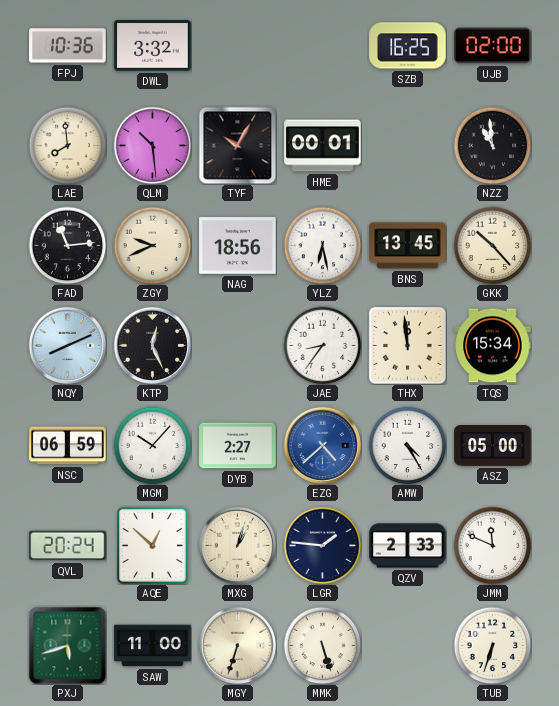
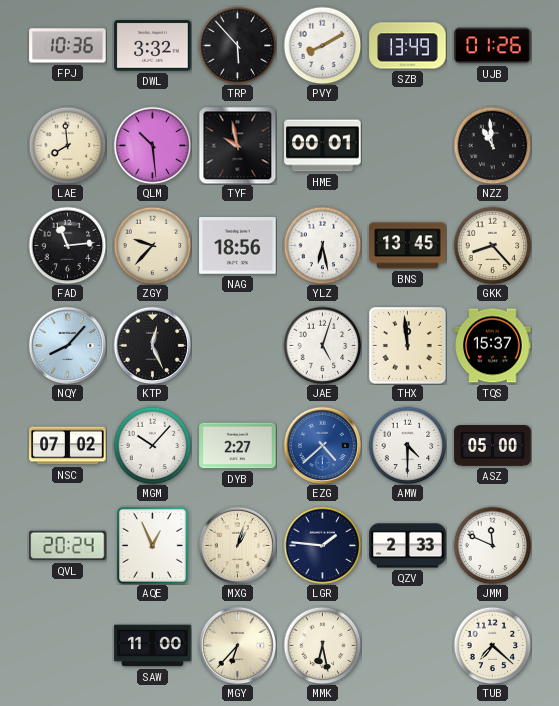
TRP: none -> 5:53
PVY: none -> 8:10
SZB: 16:25 -> 13:49
UJB: 02:00 -> 01:26
TYF: 10:05 -> 9:58
ZGY: 9:41 -> 9:37
GKK: 10:23 -> 8:23
NQY: 8:11 -> 8:07
JAE: 8:36 -> 5:03
TQS: 15:34 -> 15:37
NSC: 06:59 -> 07:02
AMW: 4:25 -> 4:30
AQE: 12:52 -> 12:56
PXJ: 5:42 -> none
MGY: 6:33 -> 6:37
MMK: 5:27 -> 6:28
TUB: 6:33 -> 7:22
